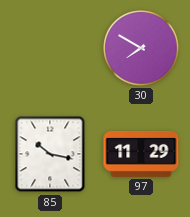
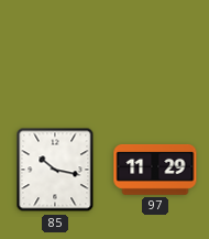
30: 7:50 -> none
